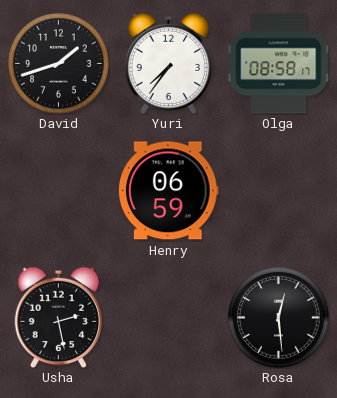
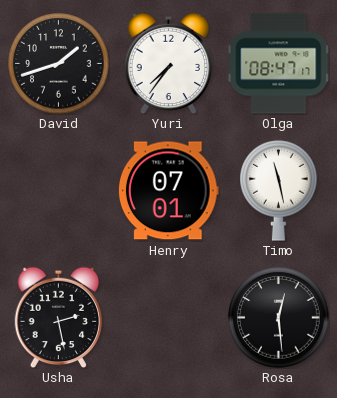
Olga: 08:58 -> 08:47
Henry: 06:59 -> 07:01
Timo: none -> 11:28
